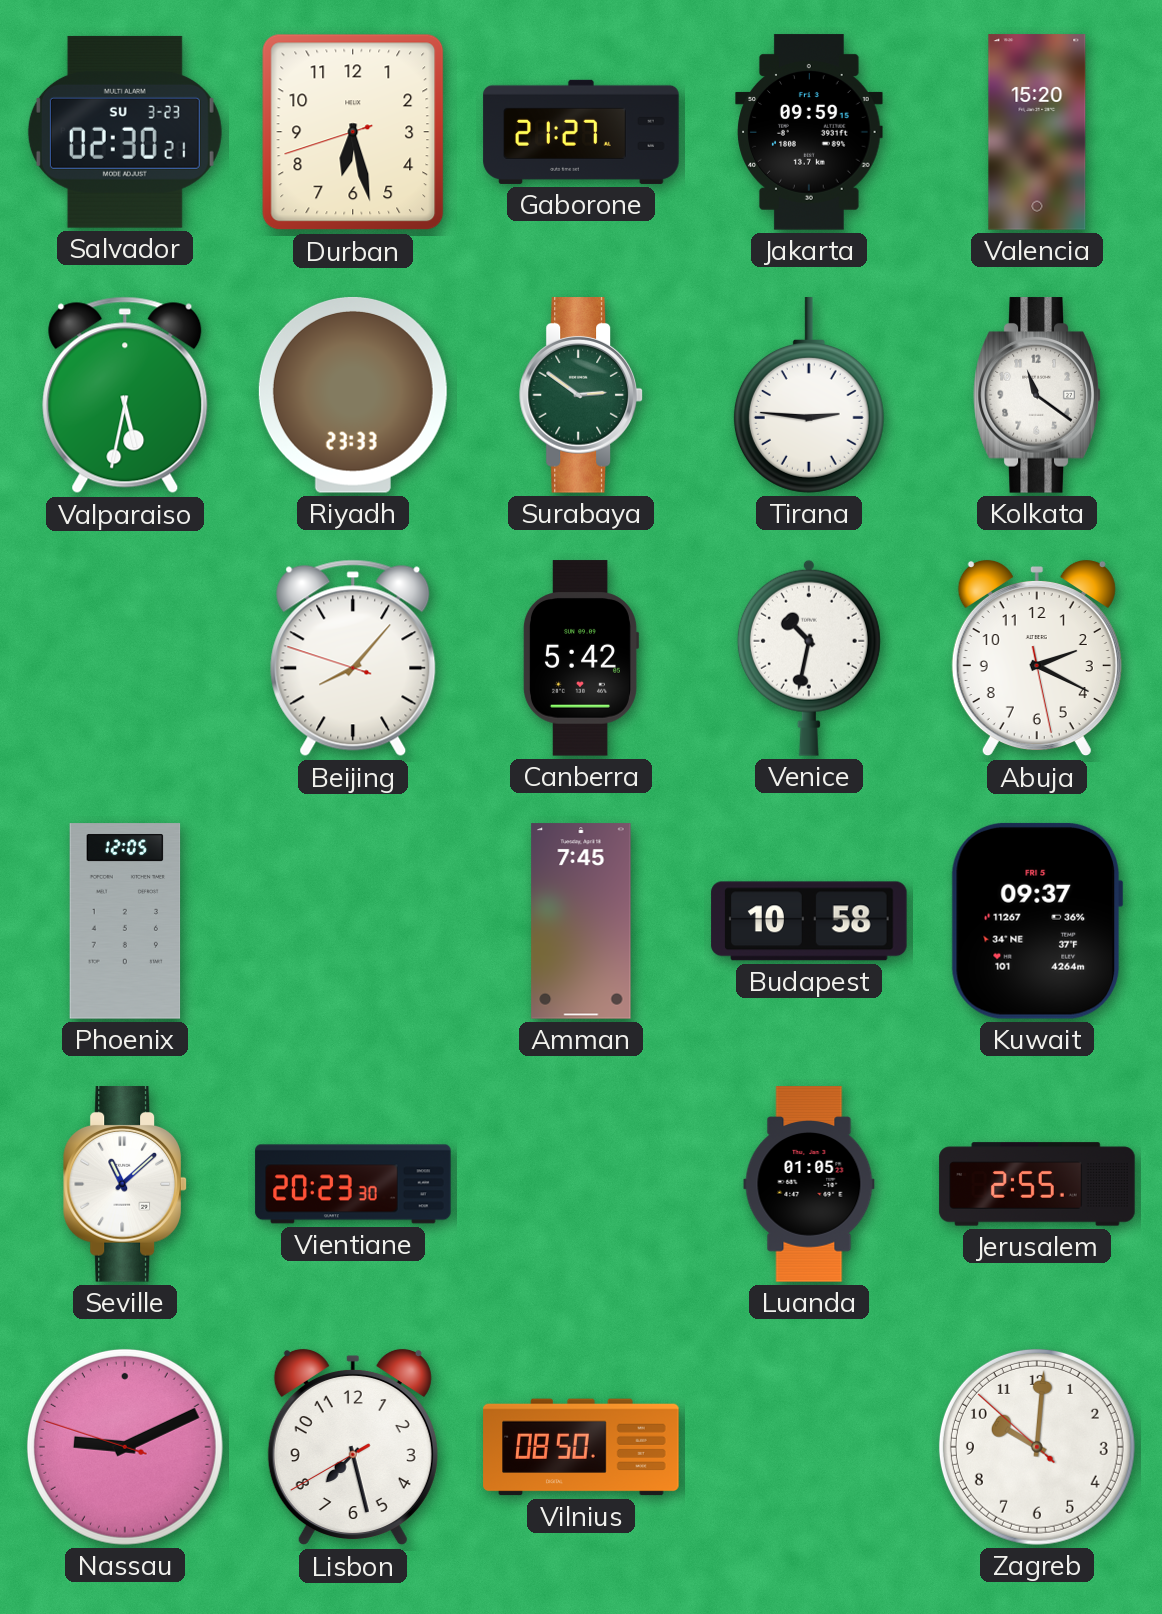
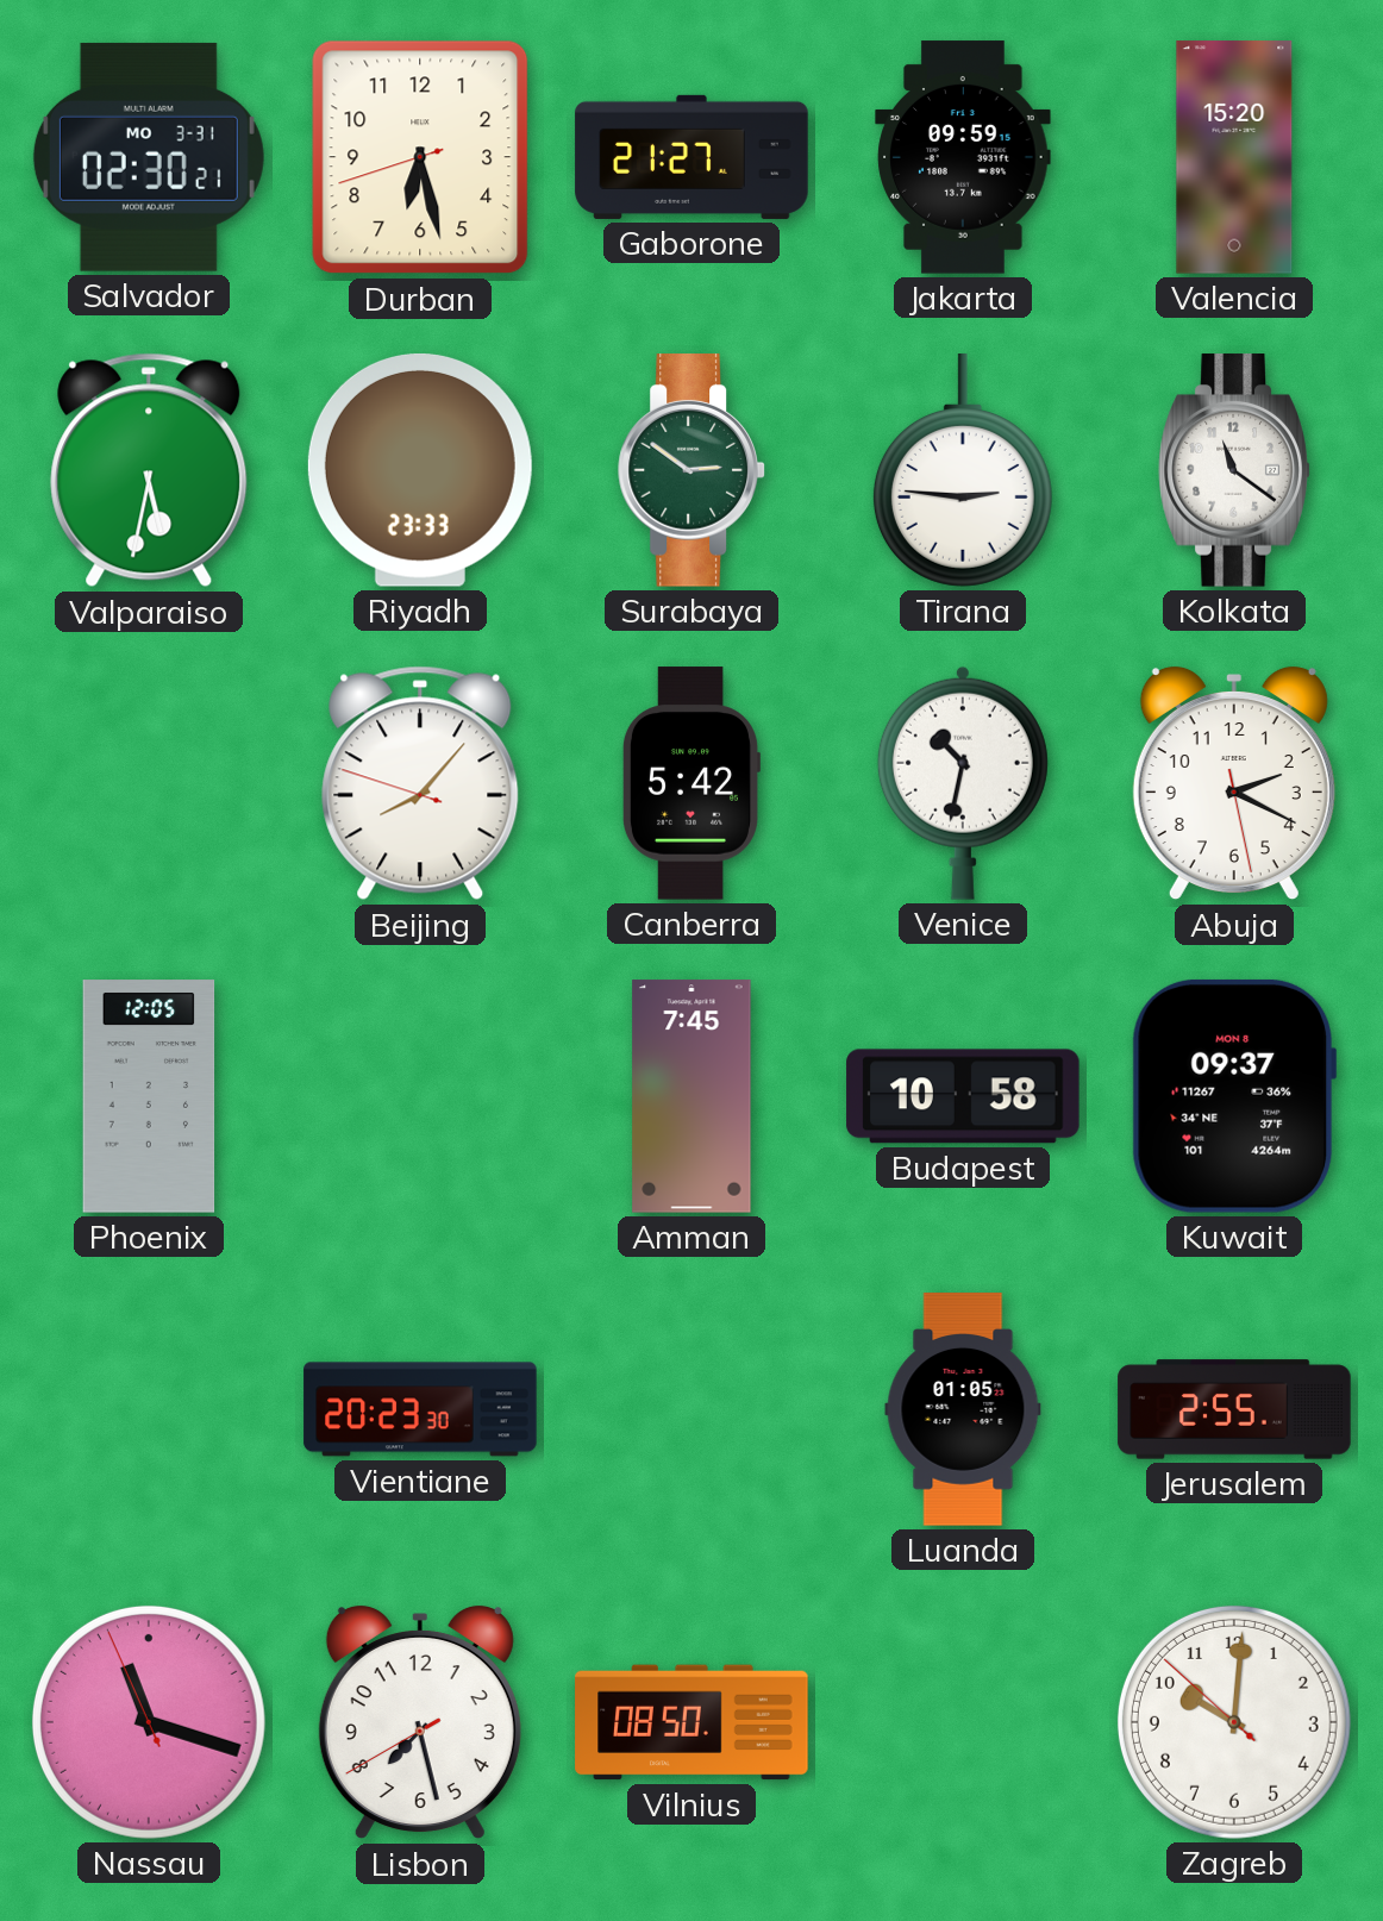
Salvador date: SU 3-23 -> MO 3-31
Kuwait date: FRI 5 -> MON 8
Seville: 11:08 -> none
Nassau: 9:10 -> 11:17
